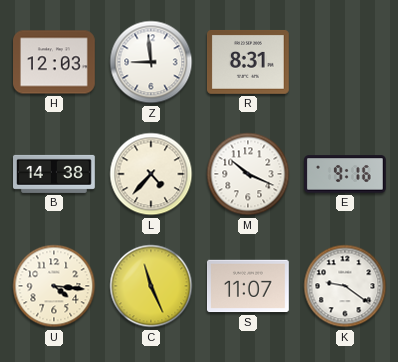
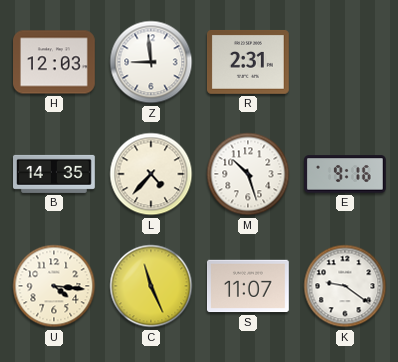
R: 8:31 -> 2:31
B: 14:38 -> 14:35
M: 10:19 -> 10:27
